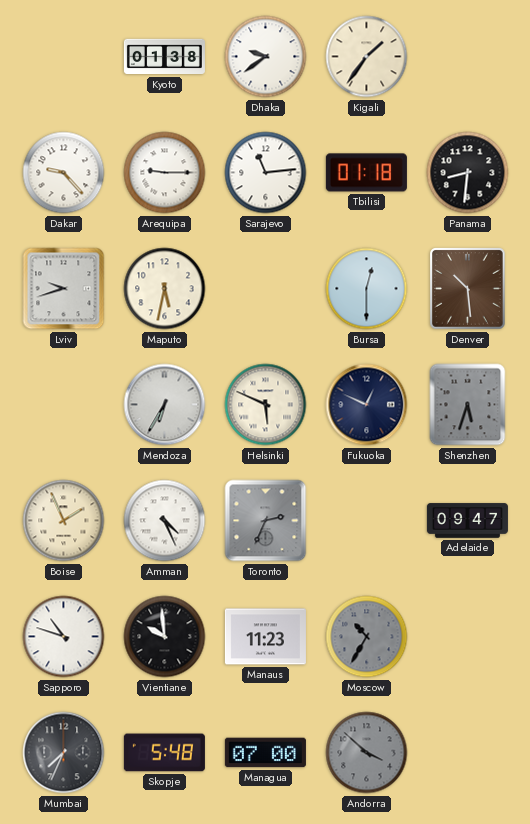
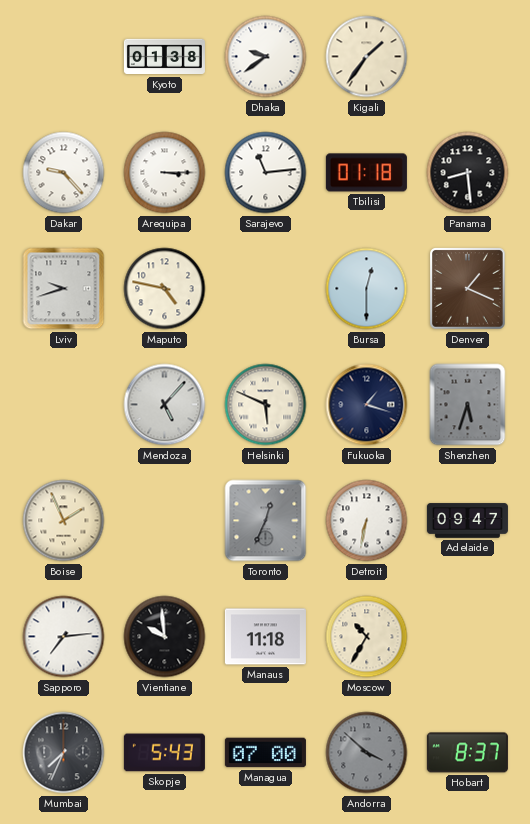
Arequipa: 9:15 -> 3:15
Panama: 8:31 -> 8:29
Maputo: 5:32 -> 4:47
Denver: 10:29 -> 1:19
Mendoza: 6:35 -> 5:07
Fukuoka: 12:49 -> 1:18
Amman: 4:26 -> none
Toronto: 2:34 -> 12:34
Detroit: none -> 6:32
Sapporo: 10:48 -> 7:14
Manaus: 11:23 -> 11:18
Moscow dial: grey -> cream
Skopje: 5:48 -> 5:43
Hobart: none -> 8:37
